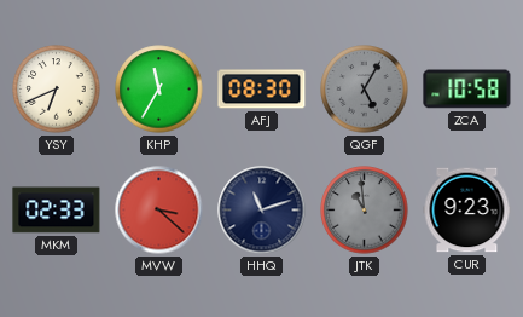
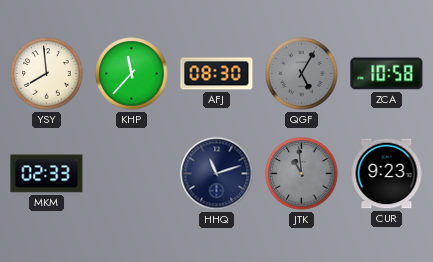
YSY: 6:41 -> 7:59
KHP: 11:35 -> 11:37
MVW: 3:22 -> none
